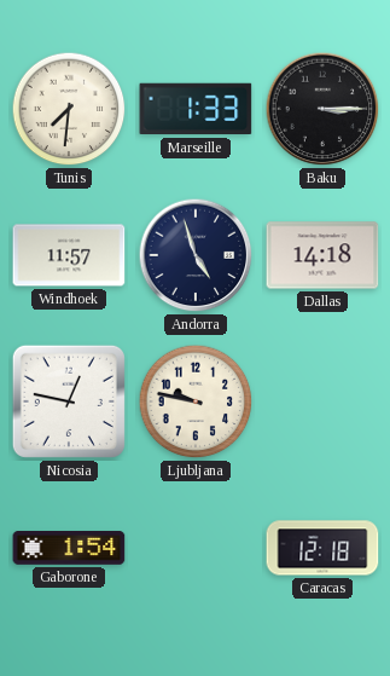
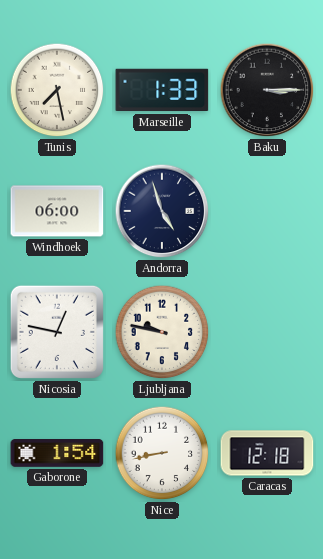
Tunis: 7:31 -> 7:28
Windhoek: 11:57 -> 06:00
Dallas: 14:18 -> none
Nice: none -> 8:43
